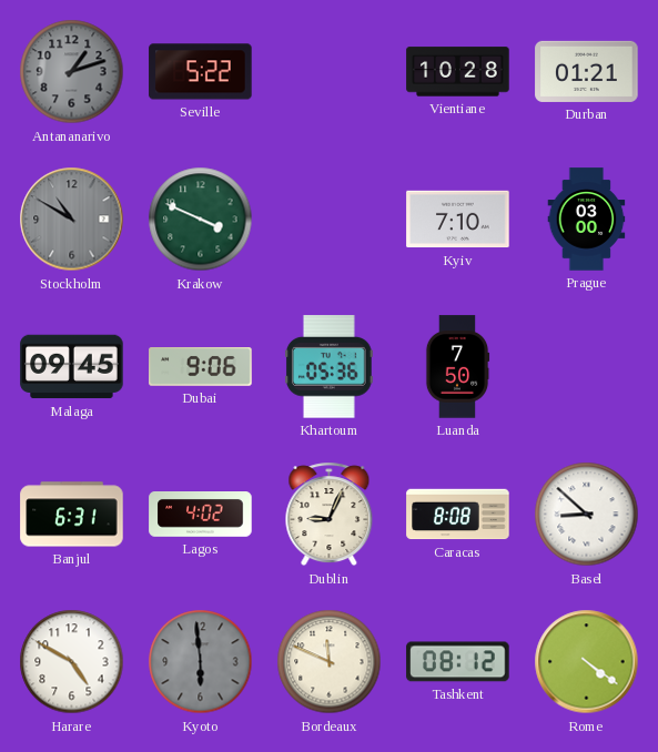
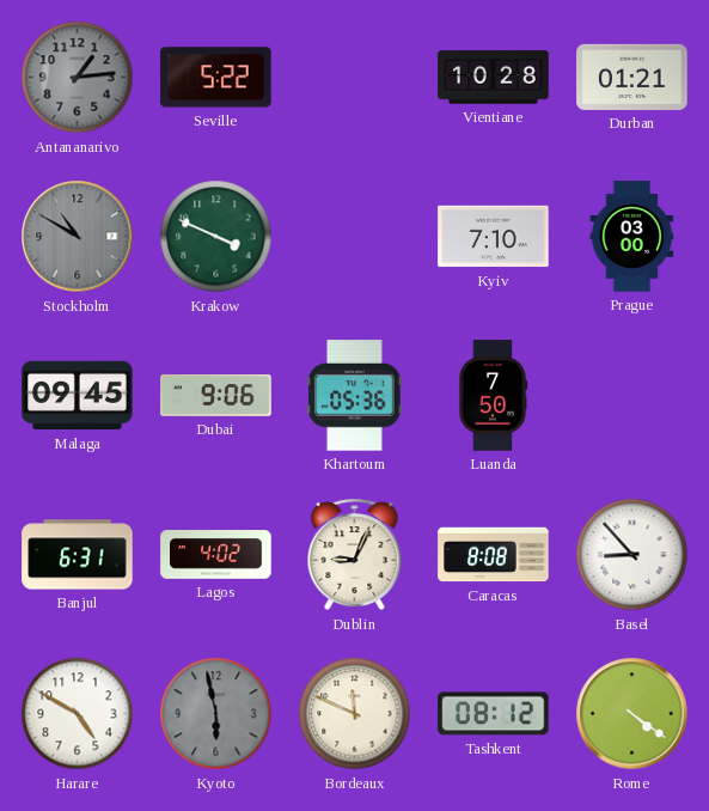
Antananarivo: 1:12 -> 1:14
Basel: 8:52 -> 8:53
Kyoto: 5:59 -> 5:58
